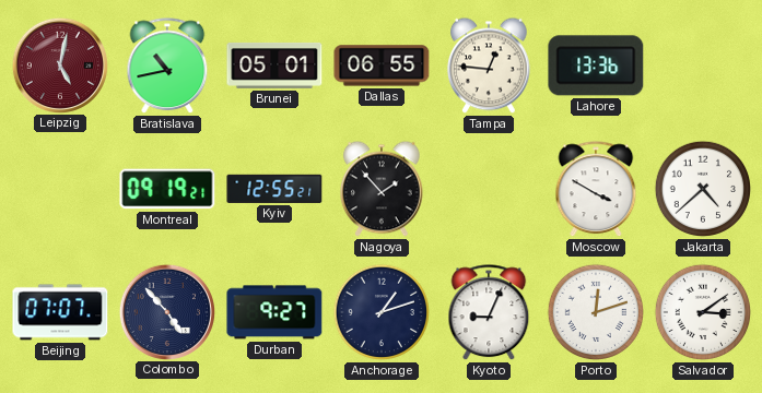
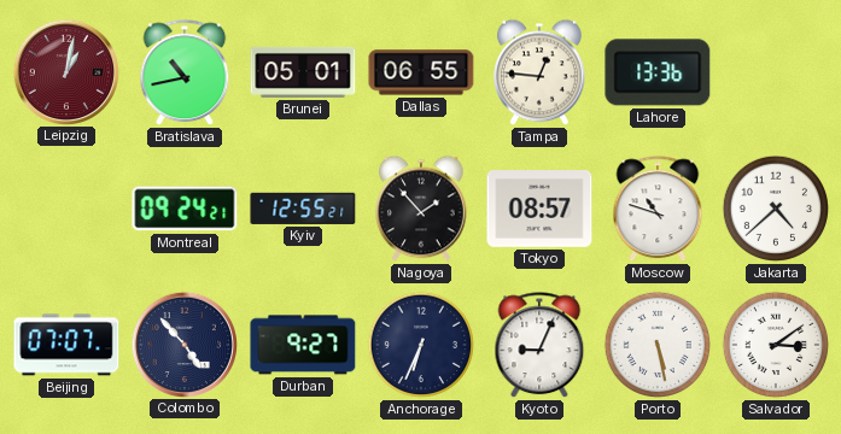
Leipzig: 5:02 -> 1:02
Montreal: 09:19 -> 09:24
Tokyo: none -> 08:57
Moscow: 3:50 -> 10:48
Anchorage: 1:12 -> 6:34
Porto: 12:12 -> 5:28
